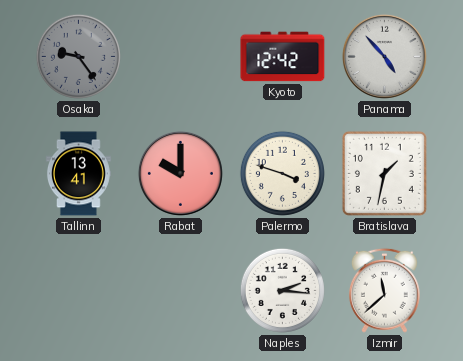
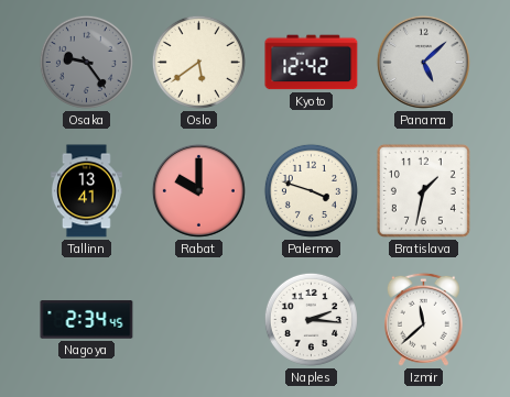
Oslo: none -> 5:39
Panama: 4:53 -> 5:08
Nagoya: none -> 2:34
